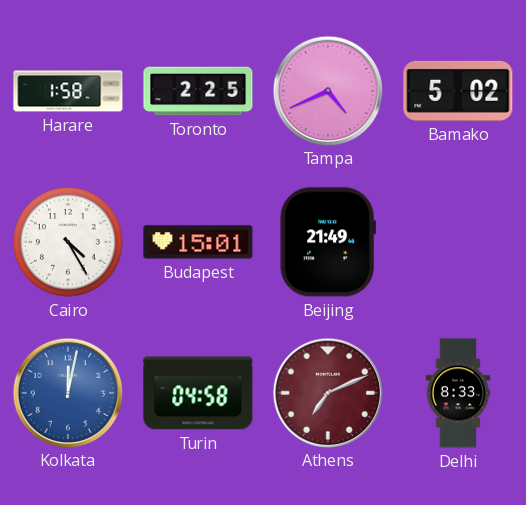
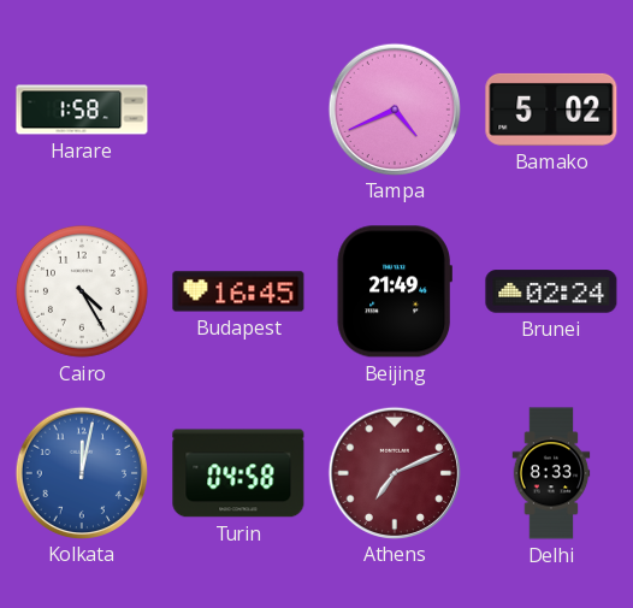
Toronto: 2:25 -> none
Budapest: 15:01 -> 16:45
Brunei: none -> 02:24
